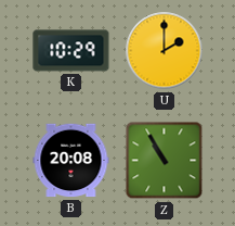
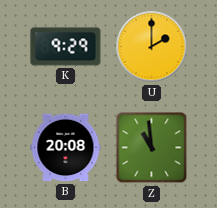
K: 10:29 -> 9:29
Z: 10:55 -> 10:59
